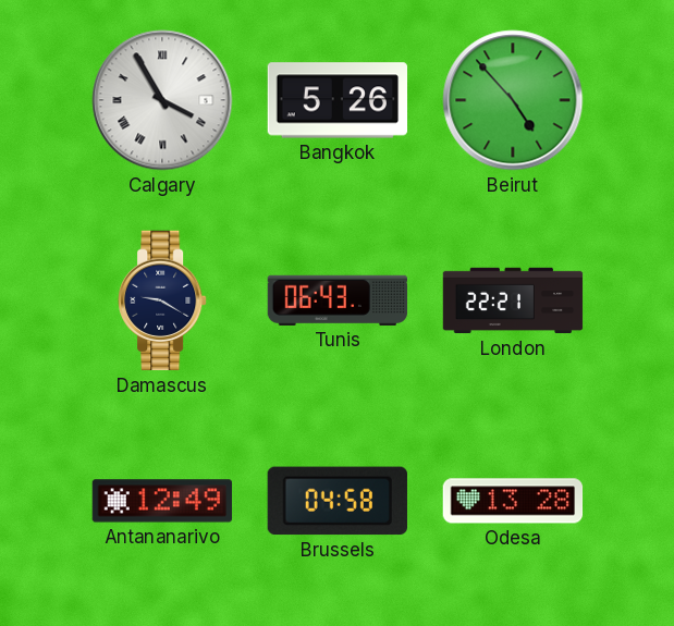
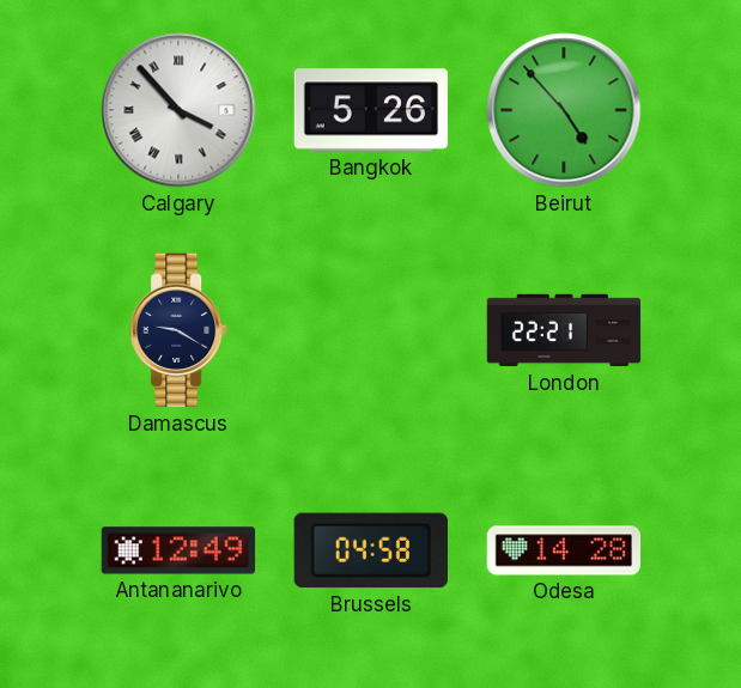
Calgary: 3:55 -> 3:53
Tunis: 06:43 -> none
Odesa: 13:28 -> 14:28
